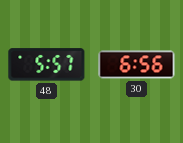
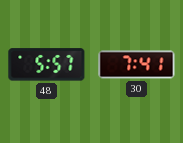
30: 6:56 -> 7:41
